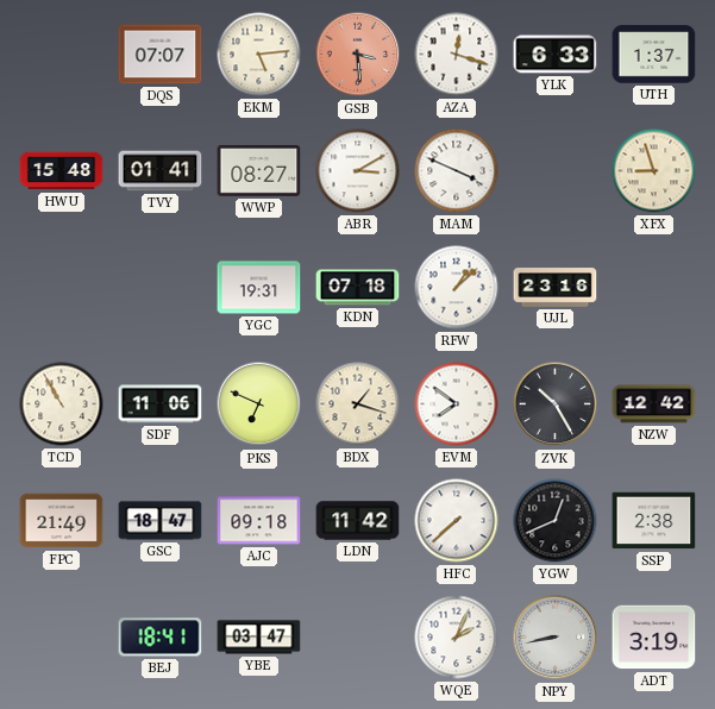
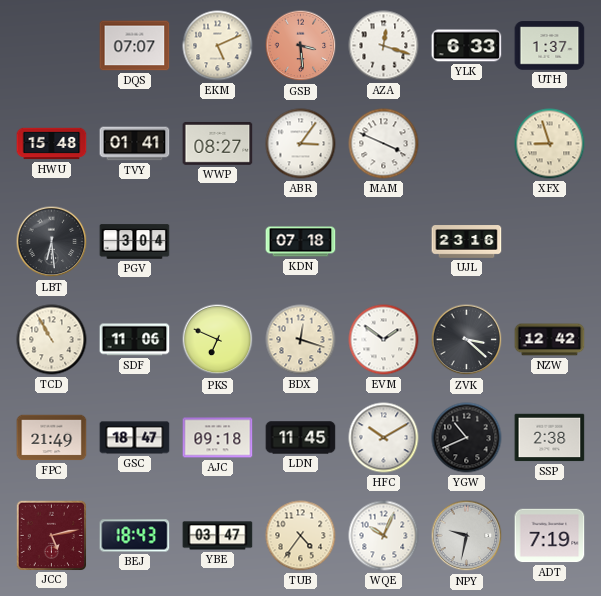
EKM: 5:14 -> 5:11
ABR: 3:10 -> 3:06
LBT: none -> 6:29
PGV: none -> 3:04
YGC: 19:31 -> none
RFW: 1:08 -> none
BDX: 1:18 -> 12:18
EVM: 7:51 -> 1:51
ZVK: 10:25 -> 3:22
LDN: 11:42 -> 11:45
HFC: 7:38 -> 10:10
YGW: 12:41 -> 10:41
JCC: none -> 5:13
BEJ: 18:41 -> 18:43
TUB: none -> 4:36
WQE: 2:04 -> 10:04
NPY: 8:43 -> 9:32
ADT: 3:19 -> 7:19
